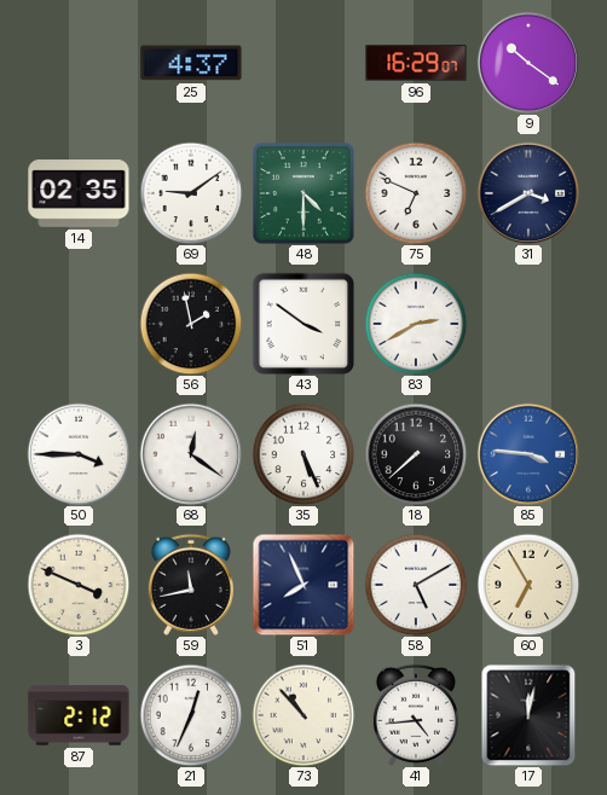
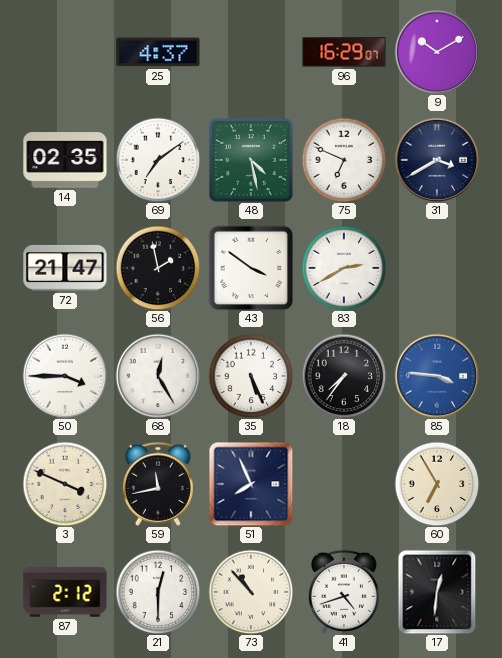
9: 10:21 -> 10:10
69: 9:09 -> 7:09
48: 4:30 -> 4:28
72: none -> 21:47
68: 12:21 -> 12:25
18: 7:38 -> 7:36
58: 5:10 -> none
21: 12:34 -> 12:30
41: 4:44 -> 4:42
17: 12:02 -> 12:31
